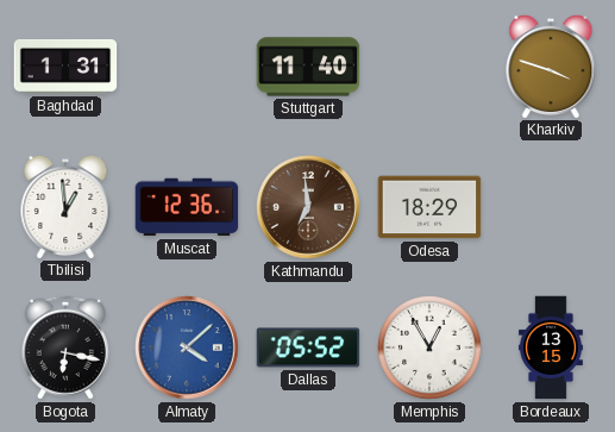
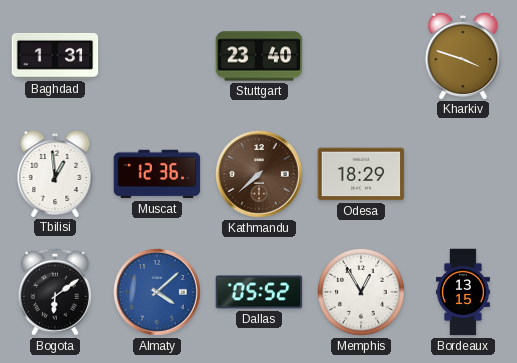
Stuttgart: 11:40 -> 23:40
Kathmandu: 6:59 -> 7:38
Bogota: 6:17 -> 6:09
